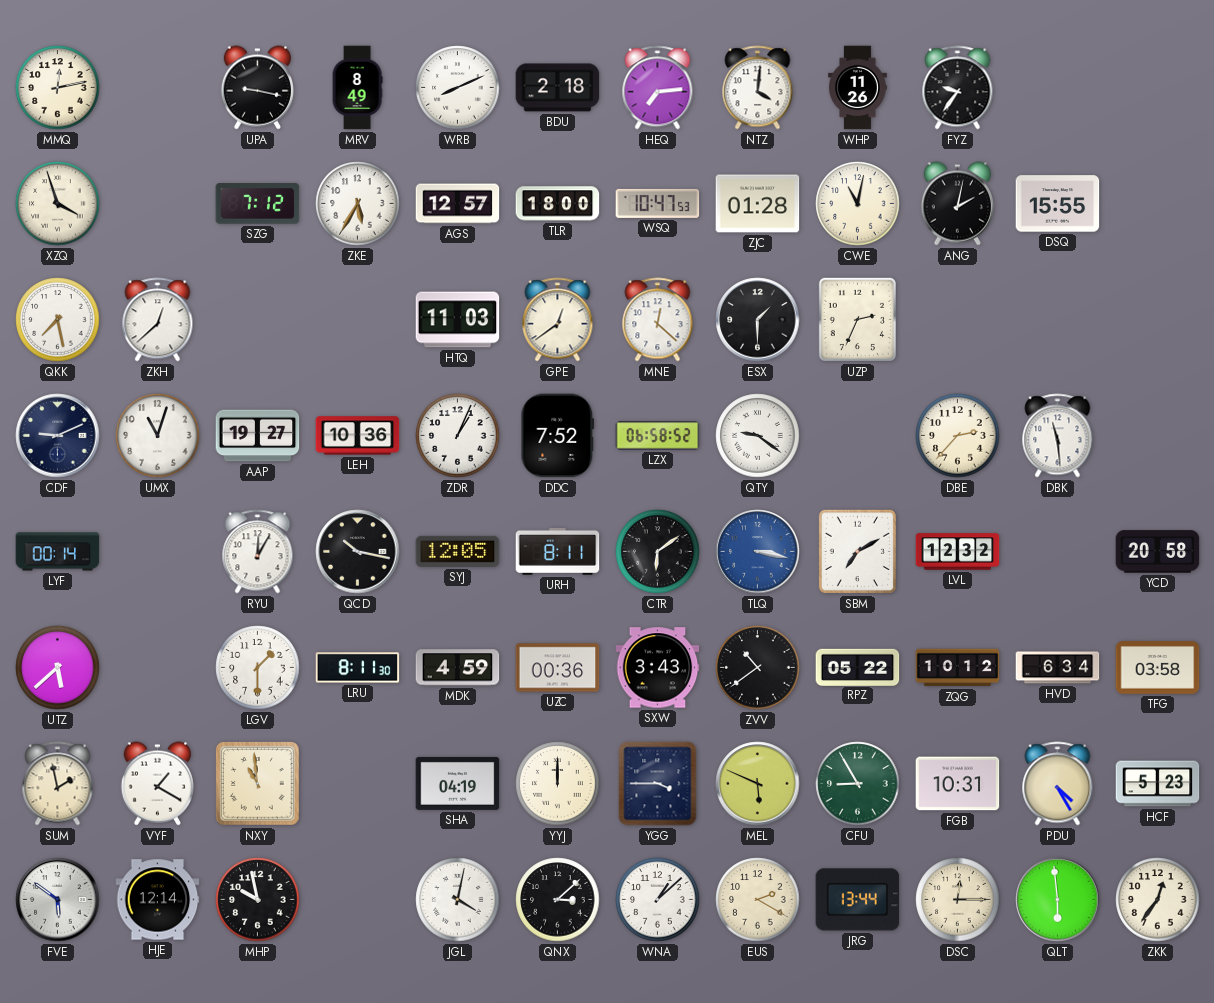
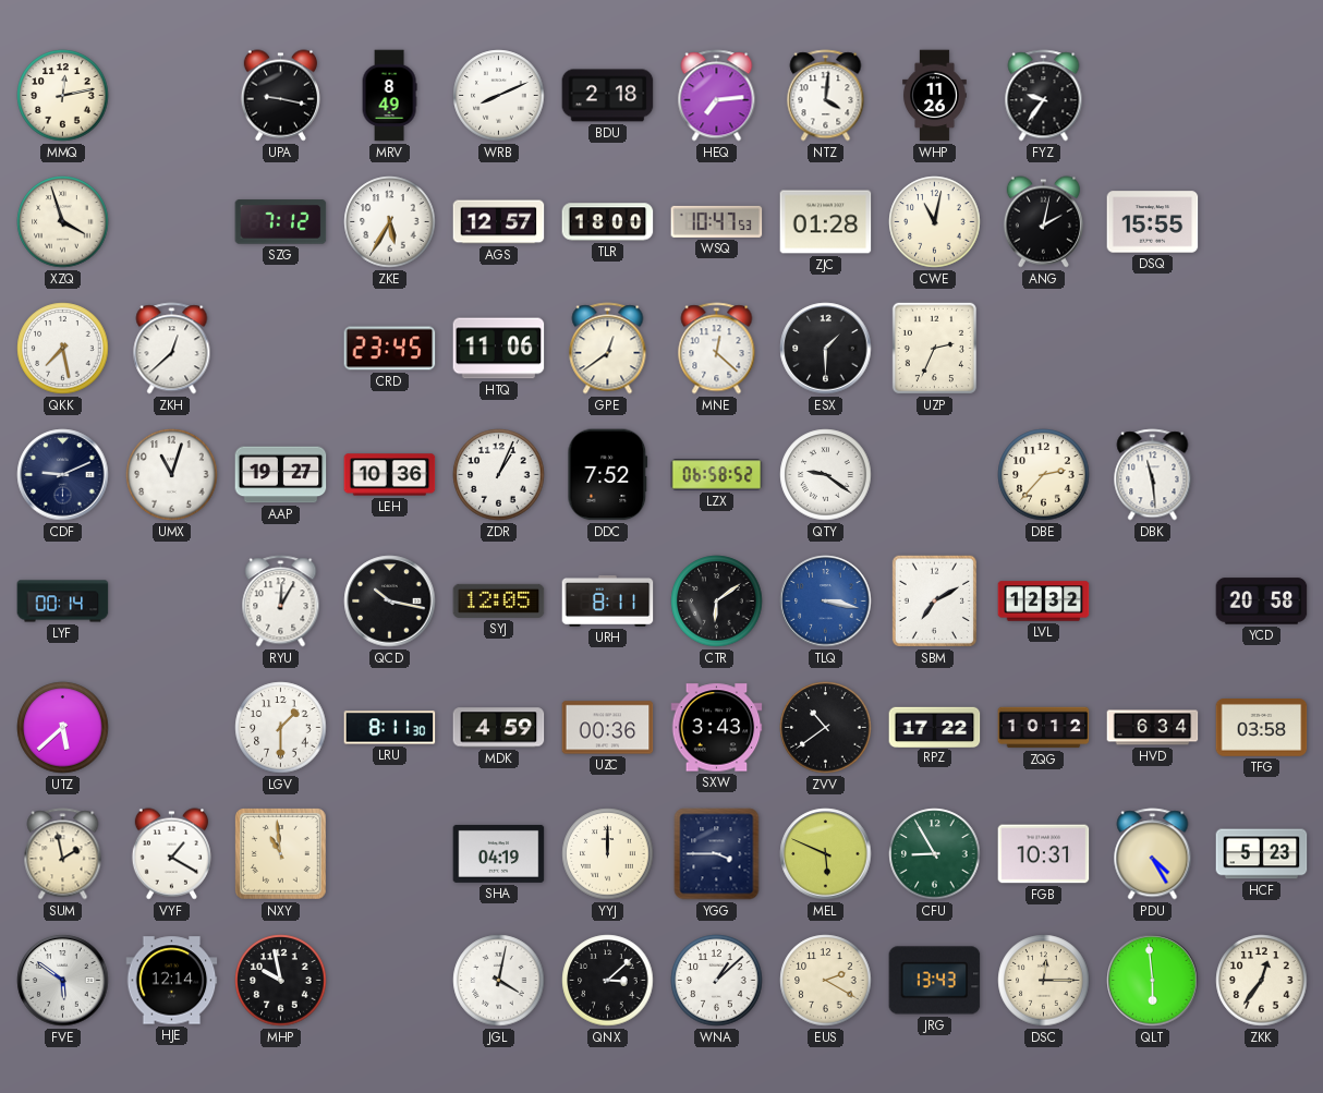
CRD: none -> 23:45
HTQ: 11:03 -> 11:06
RPZ: 05:22 -> 17:22
JRG: 13:44 -> 13:43
